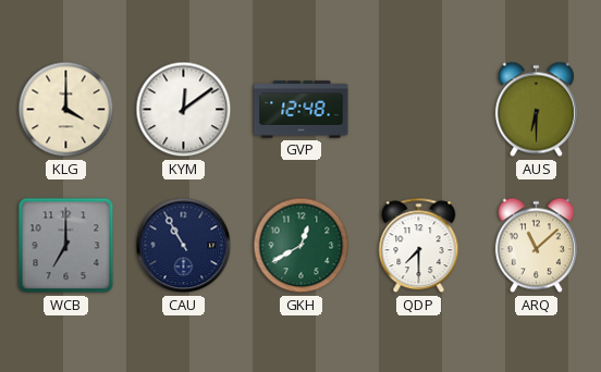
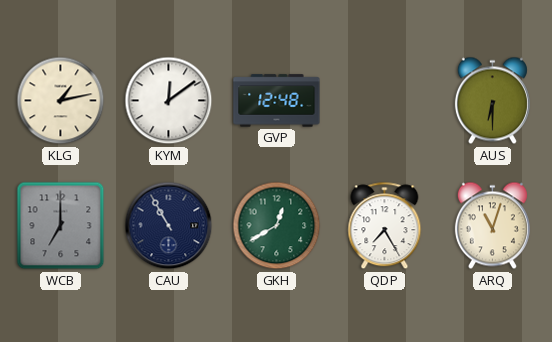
KLG: 4:00 -> 1:13
QDP: 7:30 -> 7:25
ARQ: 11:08 -> 11:03
